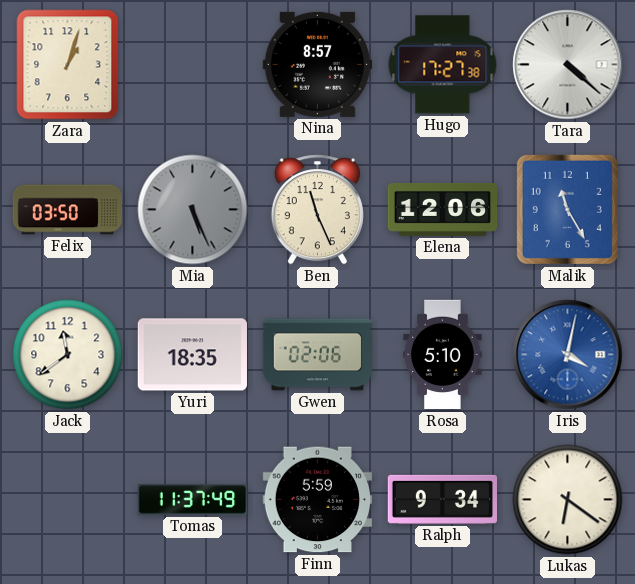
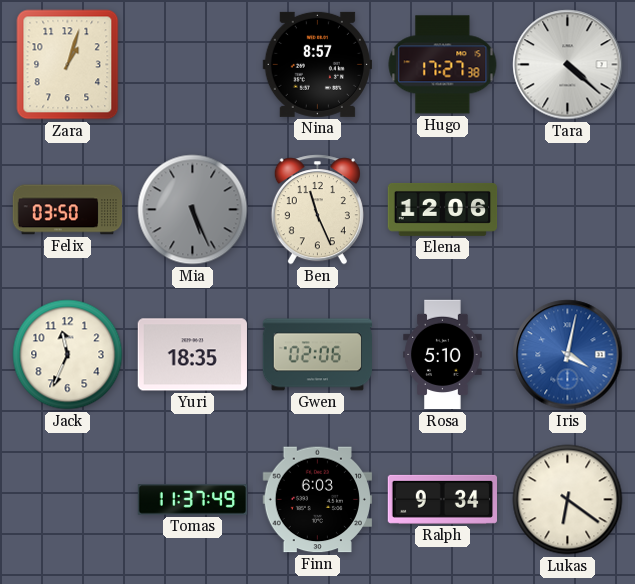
Malik: 11:25 -> none
Jack: 11:39 -> 11:34
Finn: 5:59 -> 6:03
